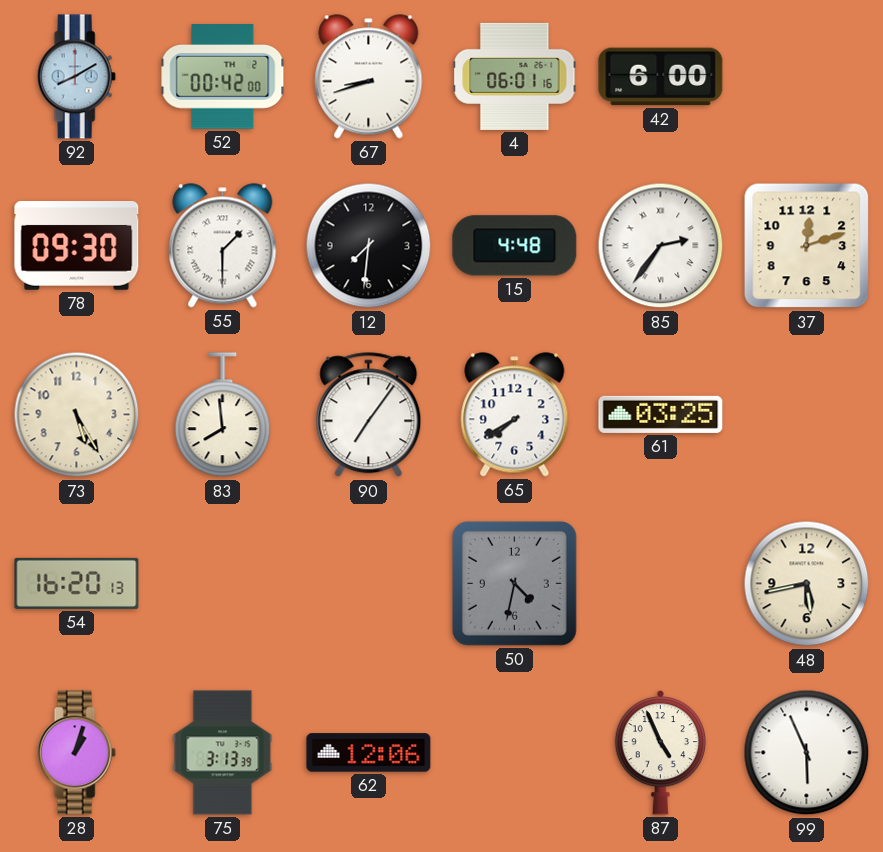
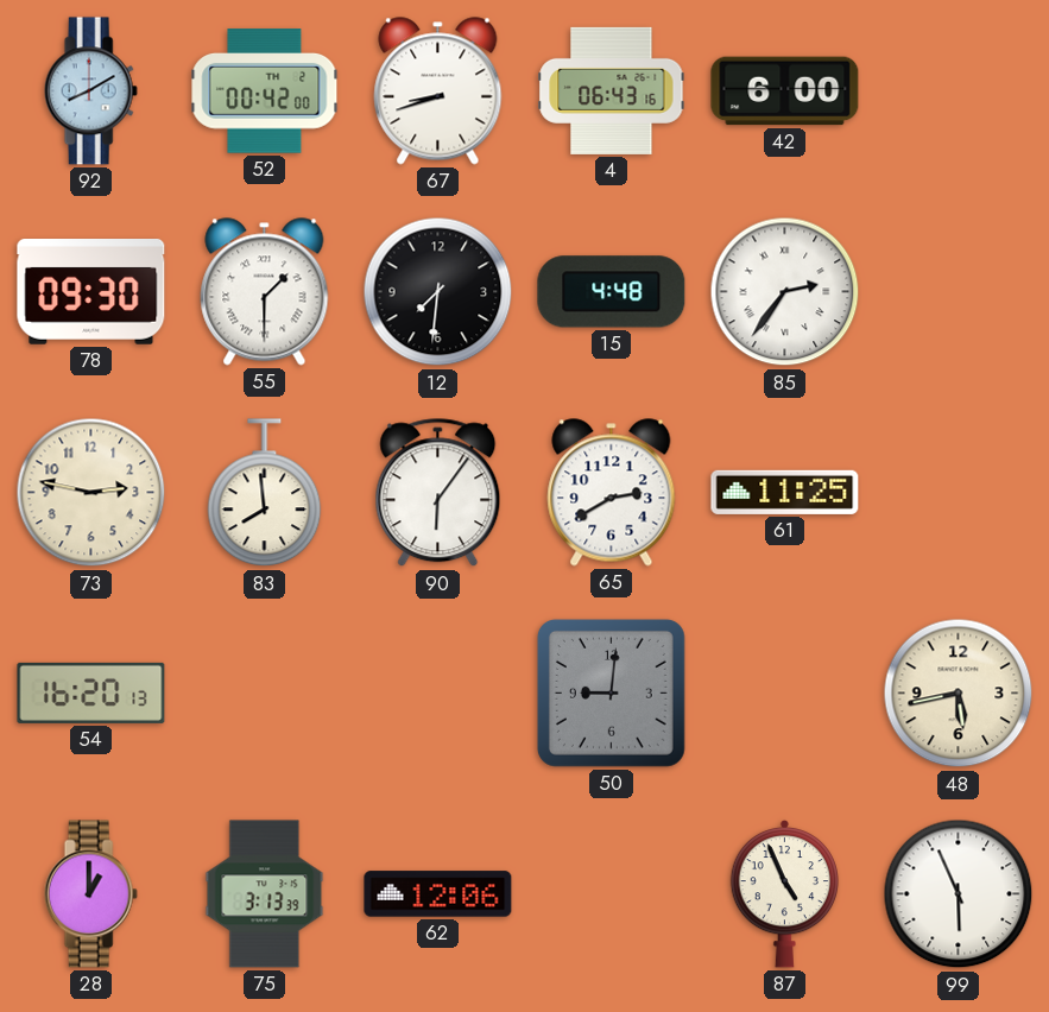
4: 06:01 -> 06:43
37: 12:12 -> none
73: 5:25 -> 2:47
90: 7:06 -> 6:06
65: 7:40 -> 2:40
61: 03:25 -> 11:25
50: 4:32 -> 9:01
28: 1:03 -> 1:00
